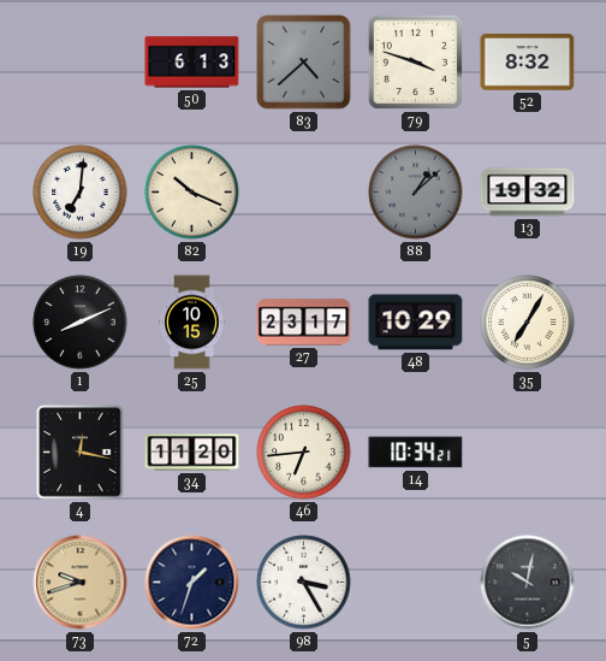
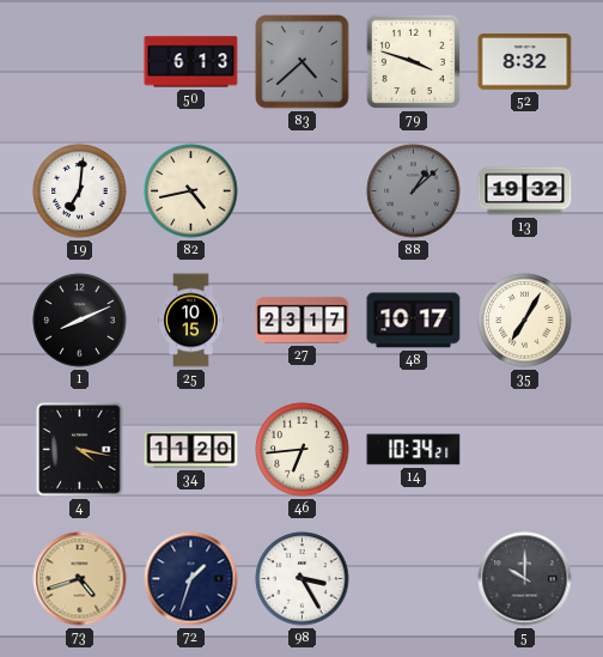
82: 10:19 -> 4:43
48: 10:29 -> 10:17
4: 12:17 -> 4:17
73: 9:42 -> 4:42
5: 10:02 -> 10:00
